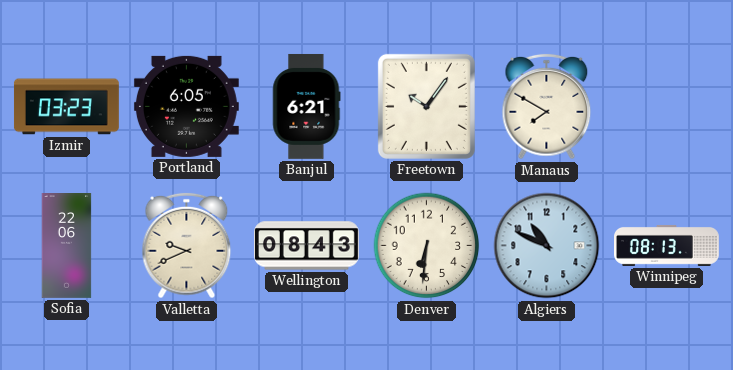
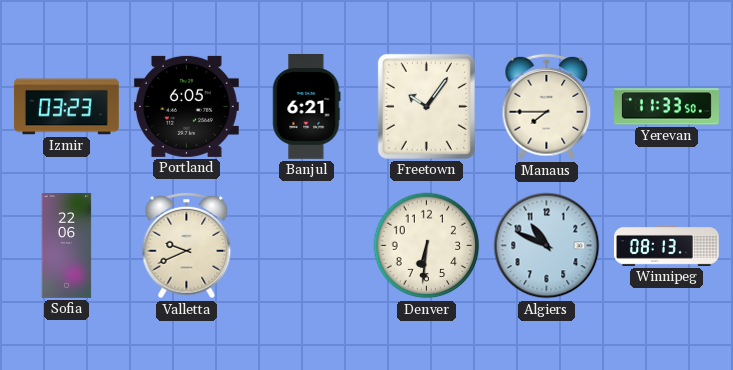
Manaus: 7:50 -> 7:45
Yerevan: none -> 11:33
Wellington: 08:43 -> none
